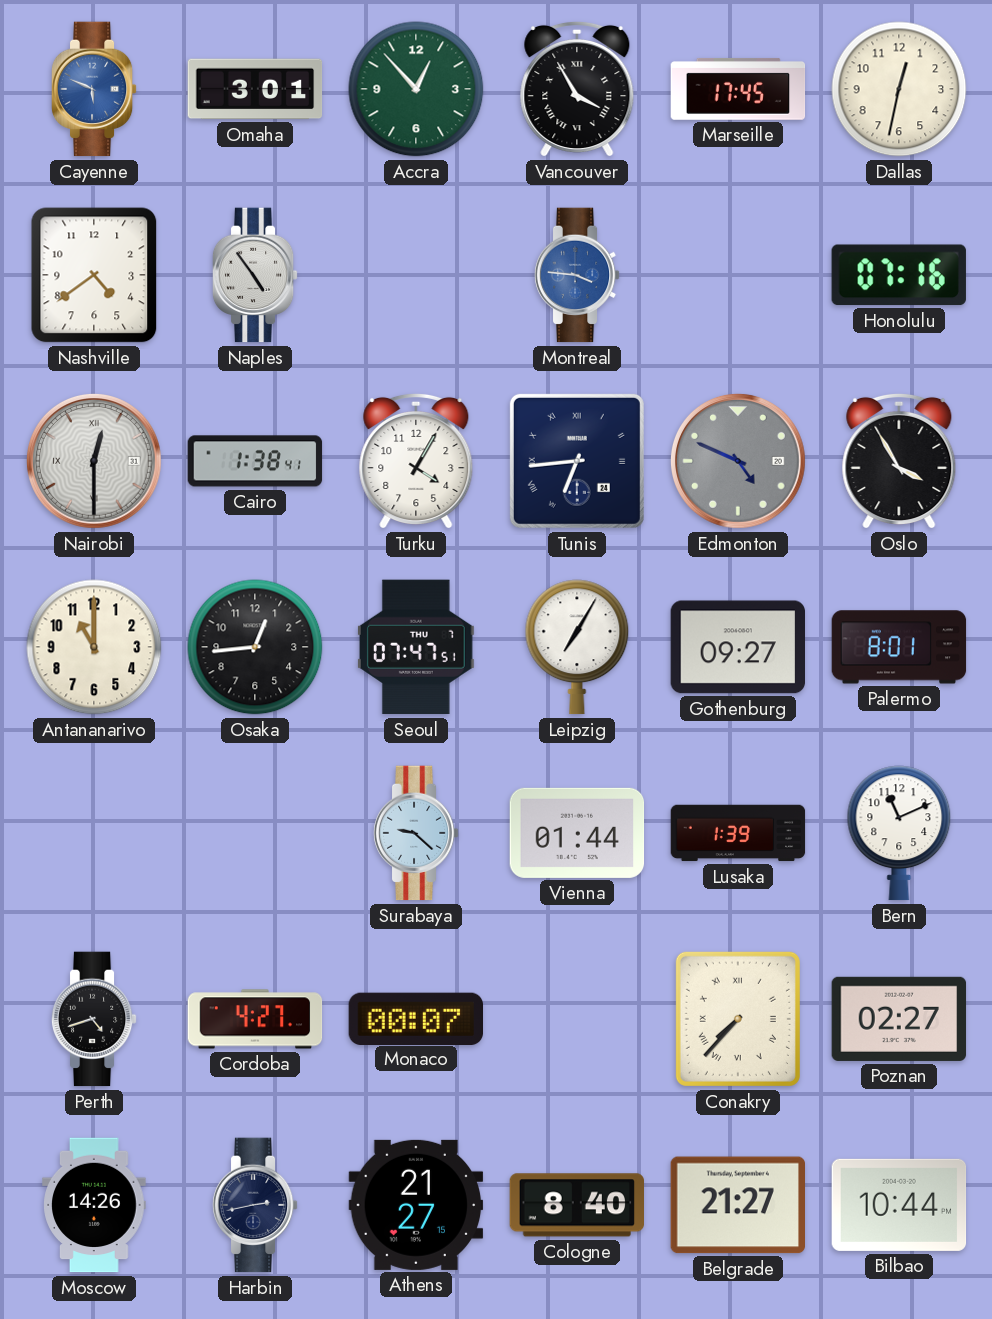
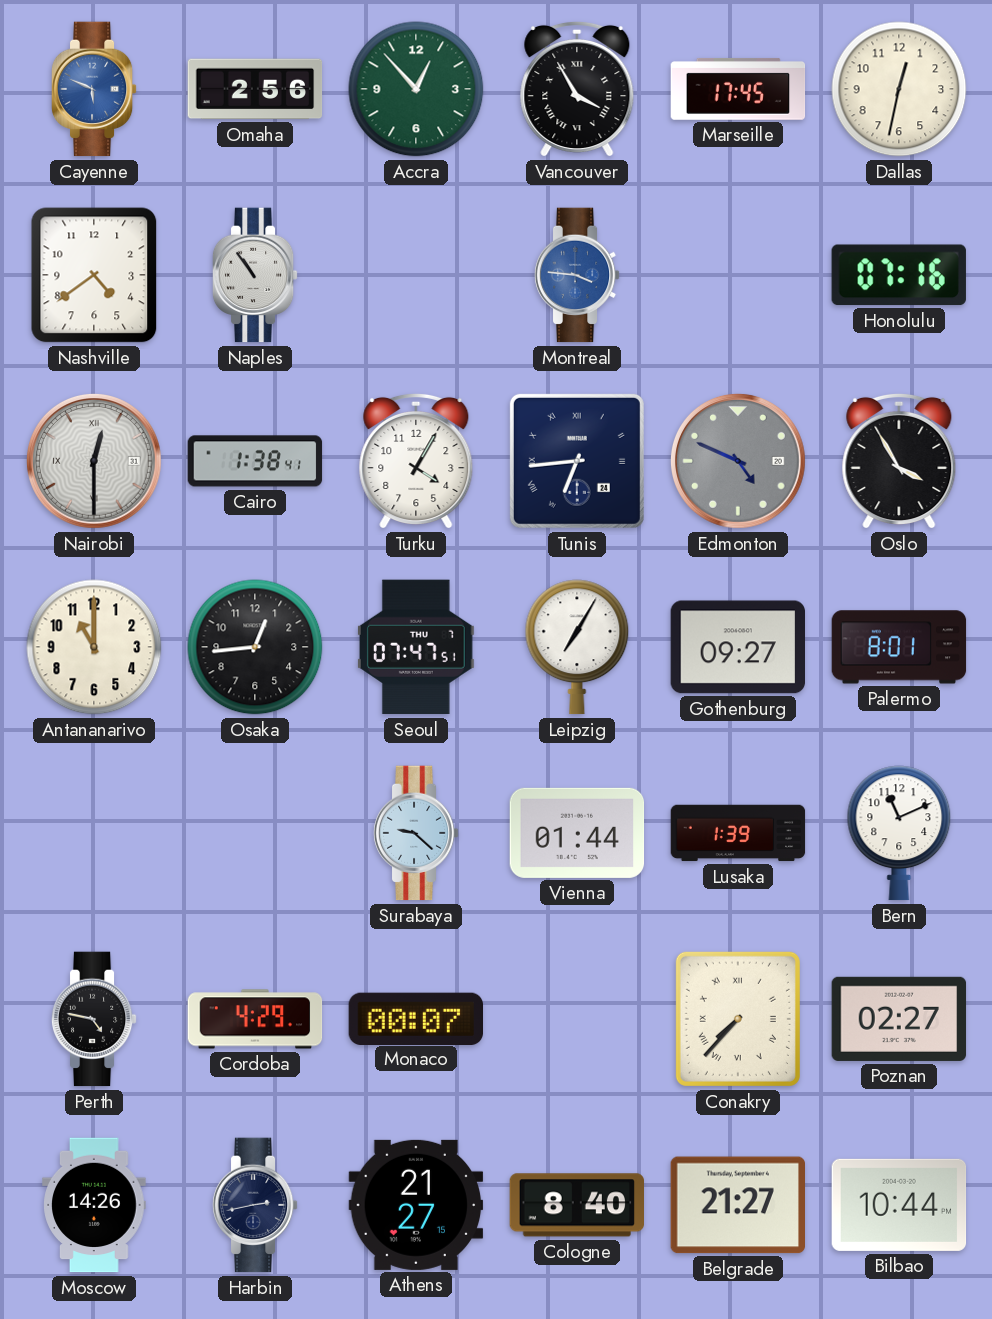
Omaha: 3:01 -> 2:56
Naples: 4:54 -> 10:54
Perth: 4:42 -> 4:47
Cordoba: 4:27 -> 4:29
